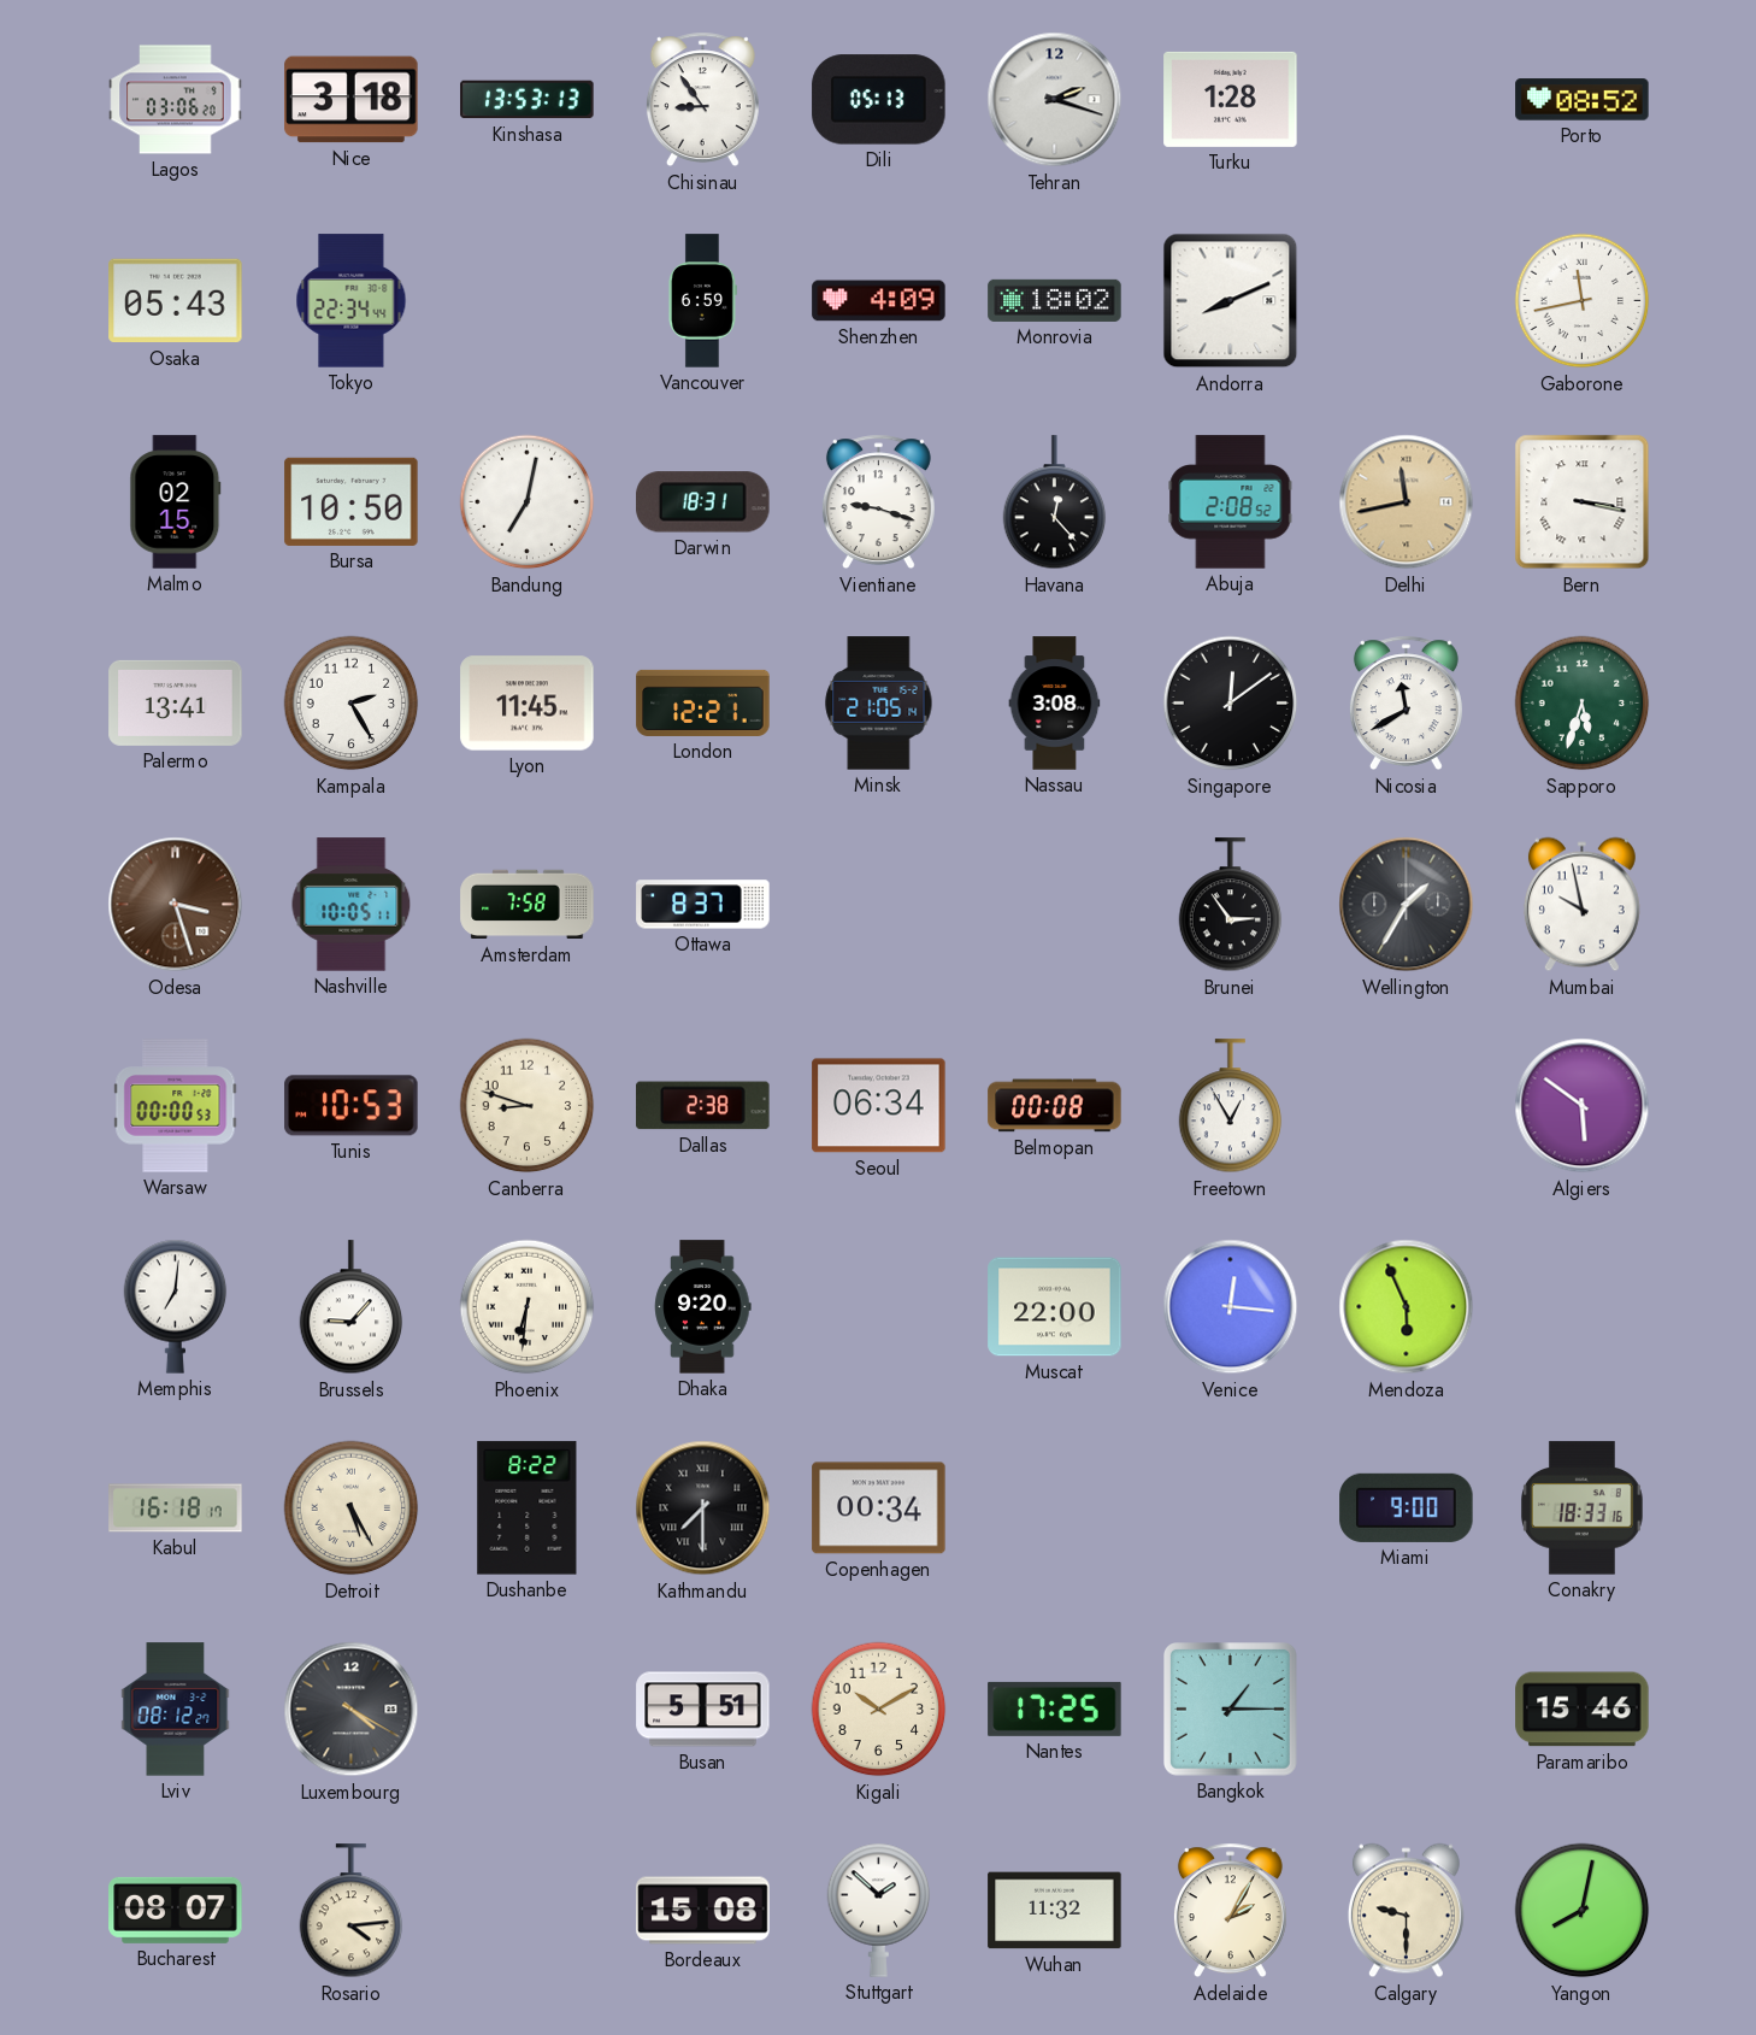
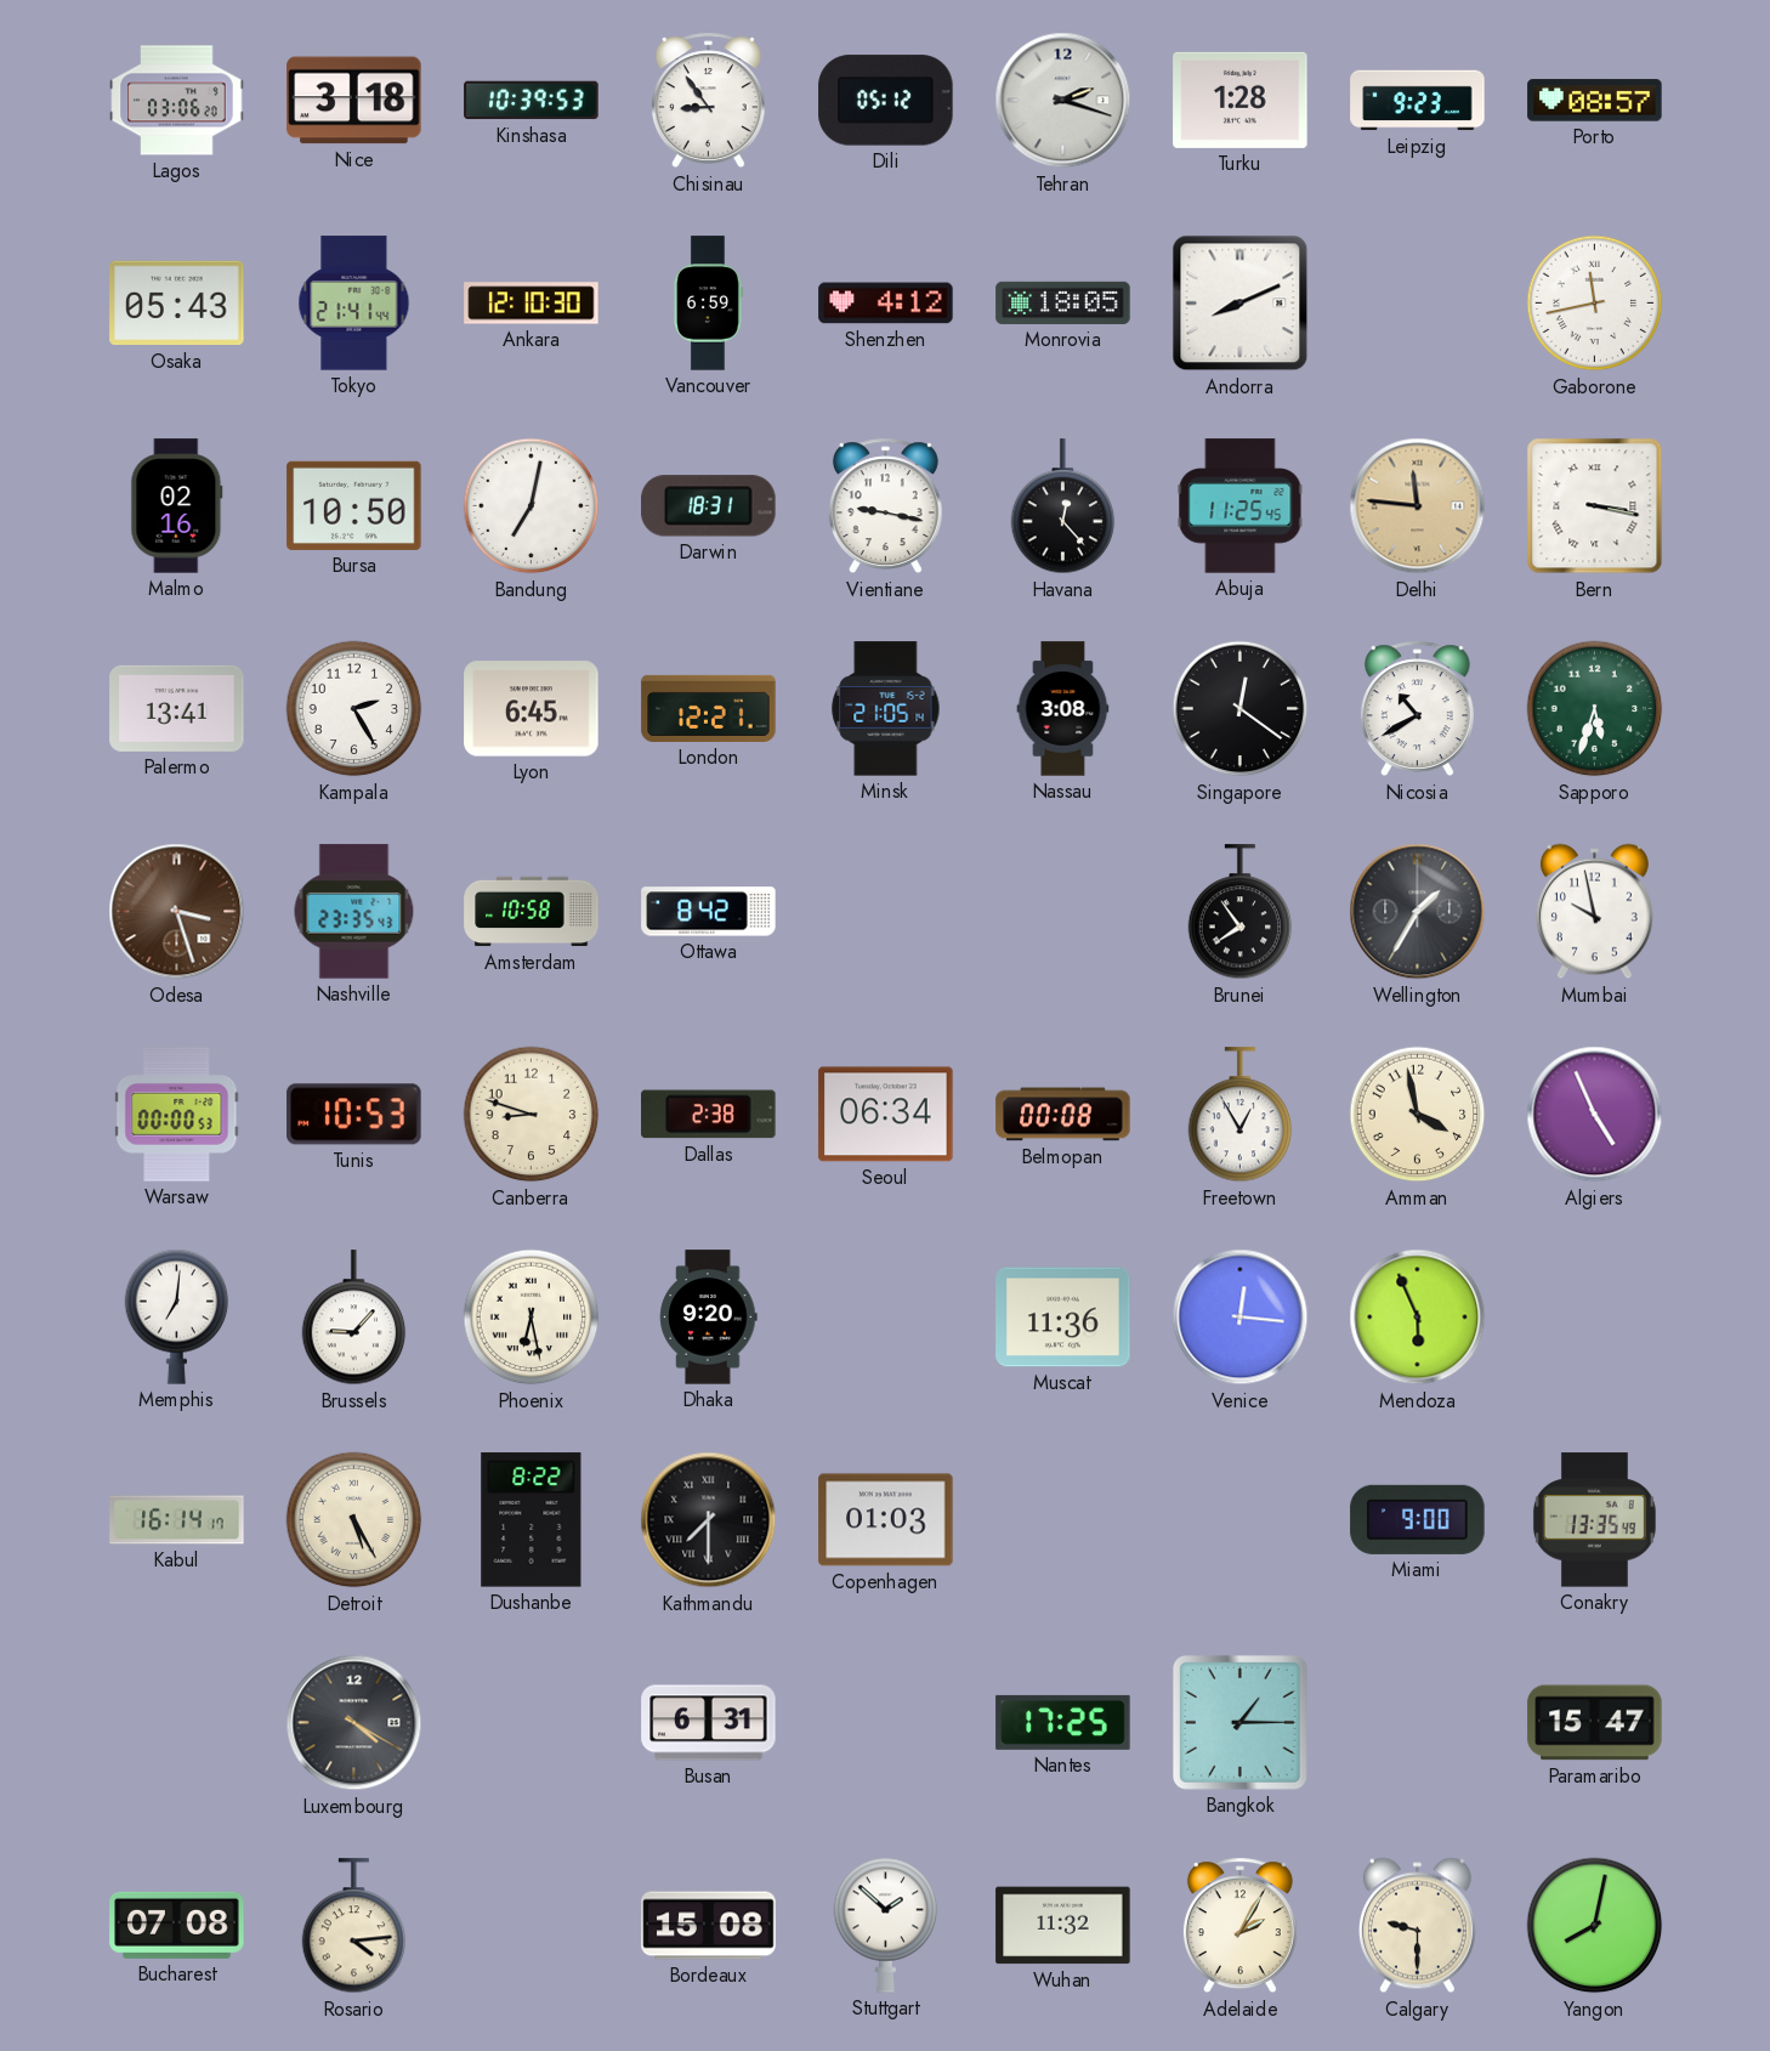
Kinshasa: 13:53 -> 10:39
Dili: 05:13 -> 05:12
Leipzig: none -> 9:23
Porto: 08:52 -> 08:57
Tokyo: 22:34 -> 21:41
Ankara: none -> 12:10
Shenzhen: 4:09 -> 4:12
Monrovia: 18:02 -> 18:05
Malmo: 02:15 -> 02:16
Vientiane: 9:18 -> 9:17
Abuja: 2:08 -> 11:25
Delhi: 11:43 -> 11:46
Lyon: 11:45 -> 6:45
Singapore: 12:09 -> 12:21
Nicosia: 11:40 -> 10:40
Nashville: 10:05 -> 23:35
Amsterdam: 7:58 -> 10:58
Ottawa: 8:37 -> 8:42
Brunei: 2:54 -> 7:54
Amman: none -> 3:58
Algiers: 5:51 -> 4:56
Phoenix: 6:31 -> 6:28
Muscat: 22:00 -> 11:36
Kabul: 16:18 -> 16:14
Copenhagen: 00:34 -> 01:03
Conakry: 18:33 -> 13:35
Lviv: 08:12 -> none
Busan: 5:51 -> 6:31
Kigali: 10:10 -> none
Paramaribo: 15:46 -> 15:47
Bucharest: 08:07 -> 07:08
